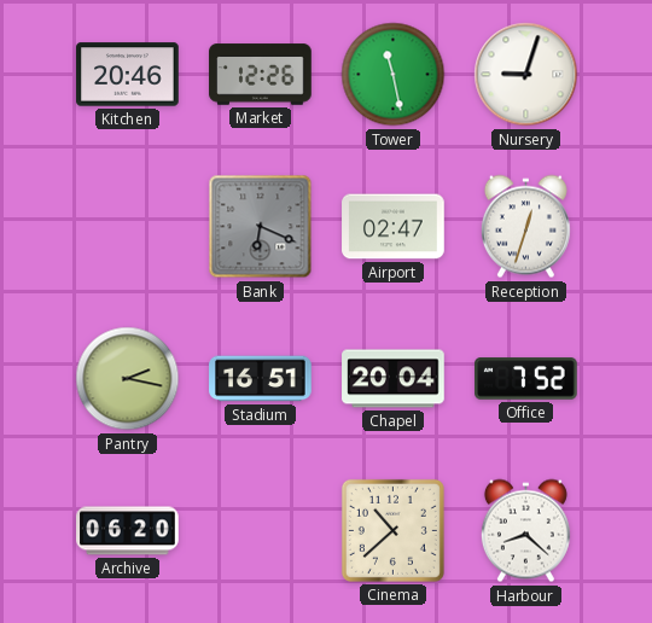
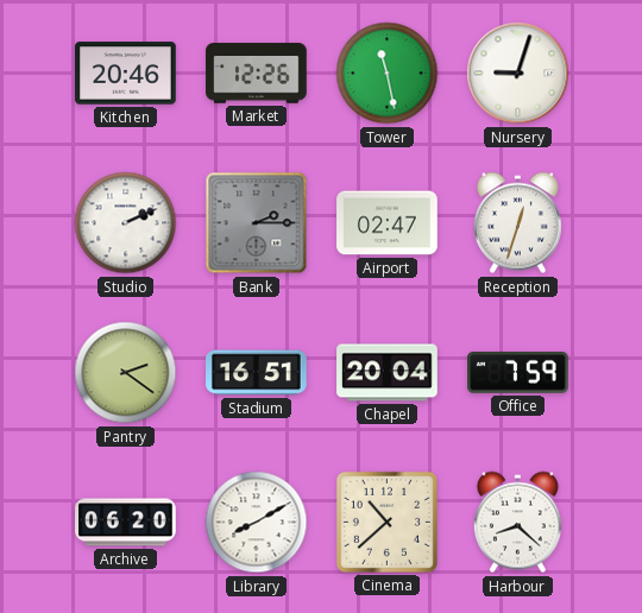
Studio: none -> 2:11
Bank: 6:19 -> 2:15
Pantry: 2:17 -> 2:21
Office: 7:52 -> 7:59
Library: none -> 8:10
